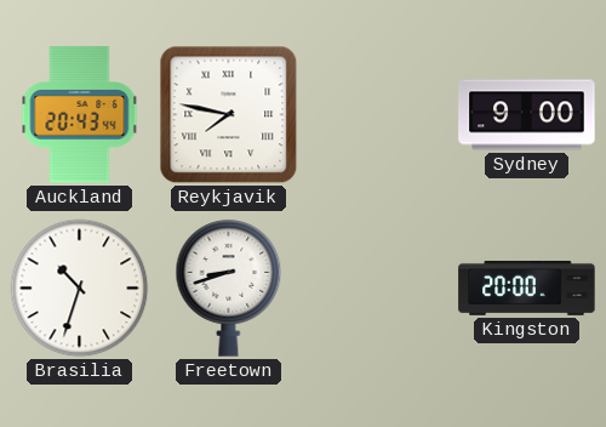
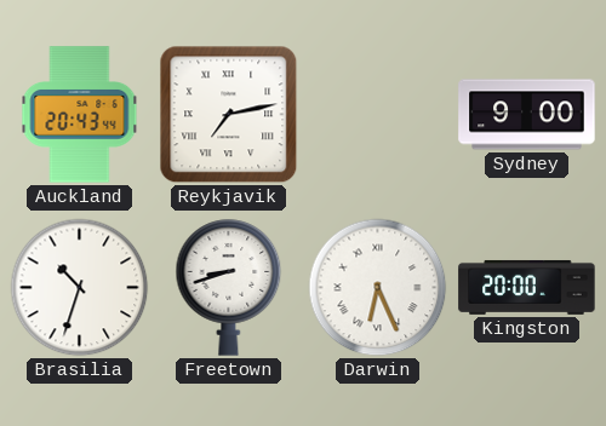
Reykjavik: 7:47 -> 7:13
Darwin: none -> 6:26
